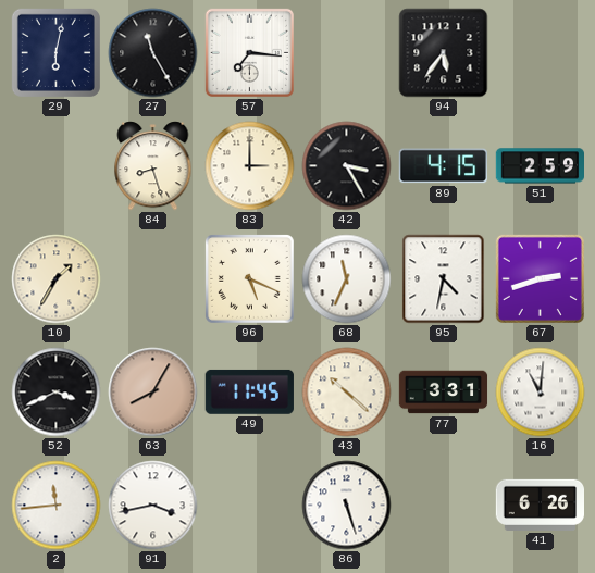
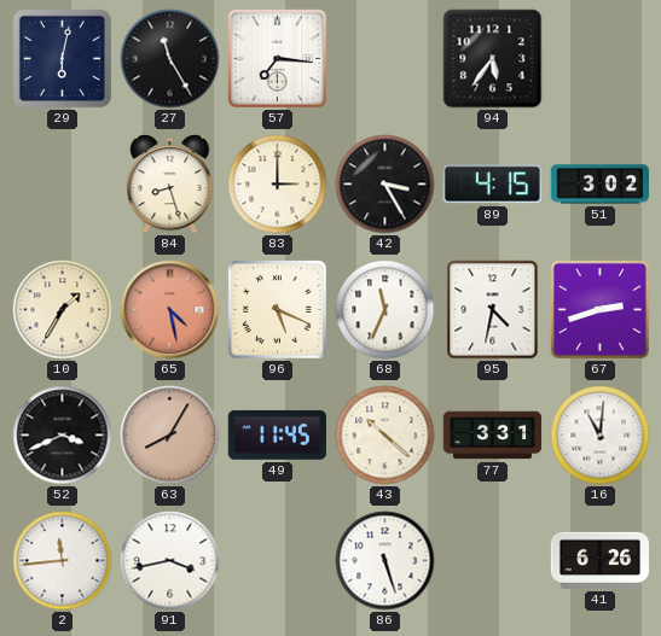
51: 2:59 -> 3:02
65: none -> 4:28
